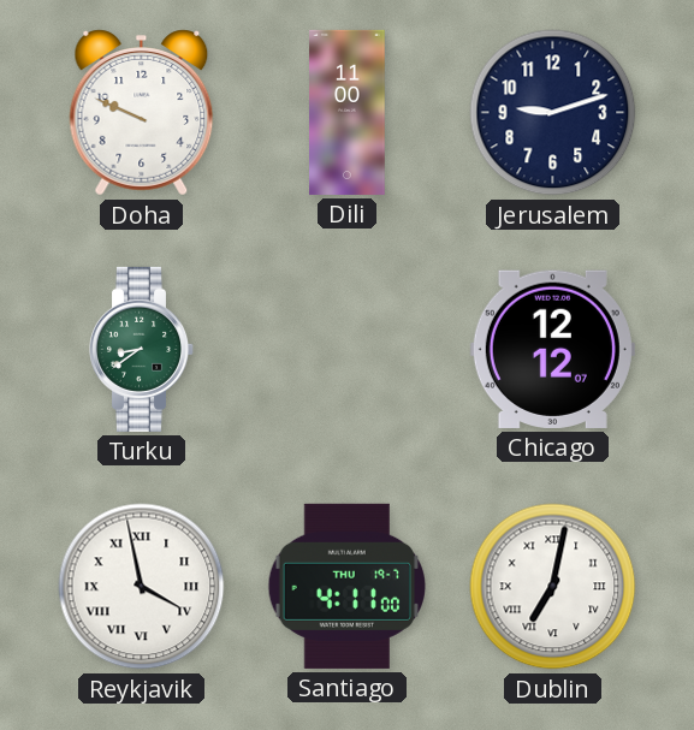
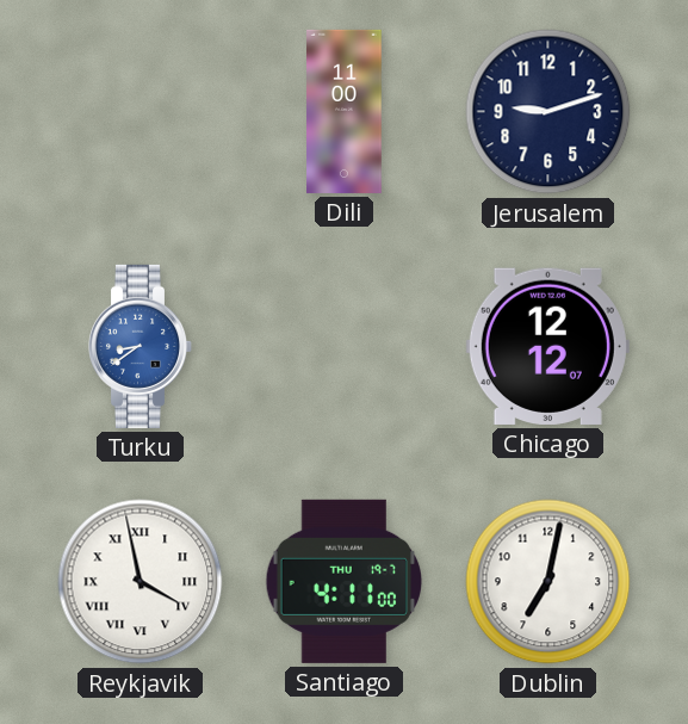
Doha: 9:49 -> none
Turku dial: green -> blue
Dublin numerals: Roman -> Arabic
